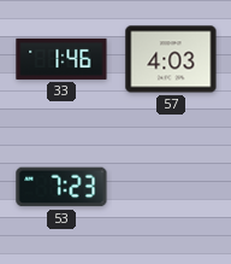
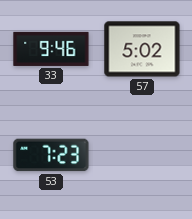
33: 1:46 -> 9:46
57: 4:03 -> 5:02
